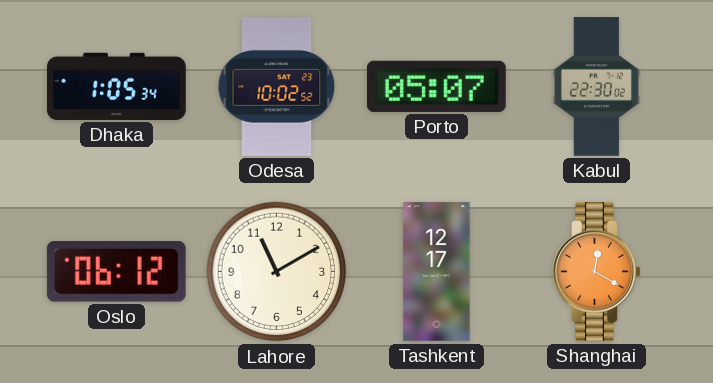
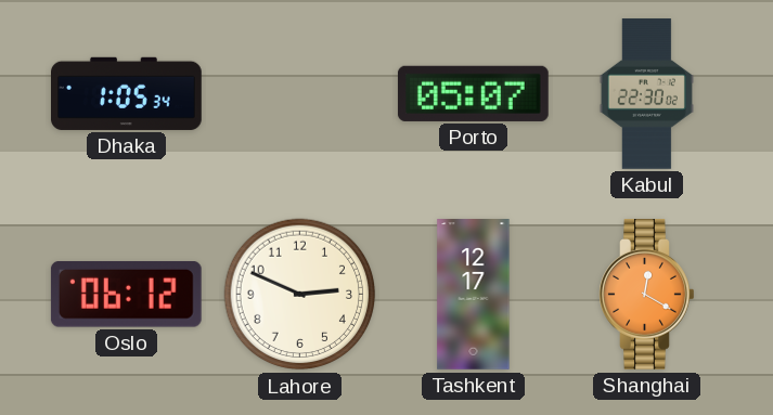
Odesa: 10:02 -> none
Lahore: 11:10 -> 2:49
